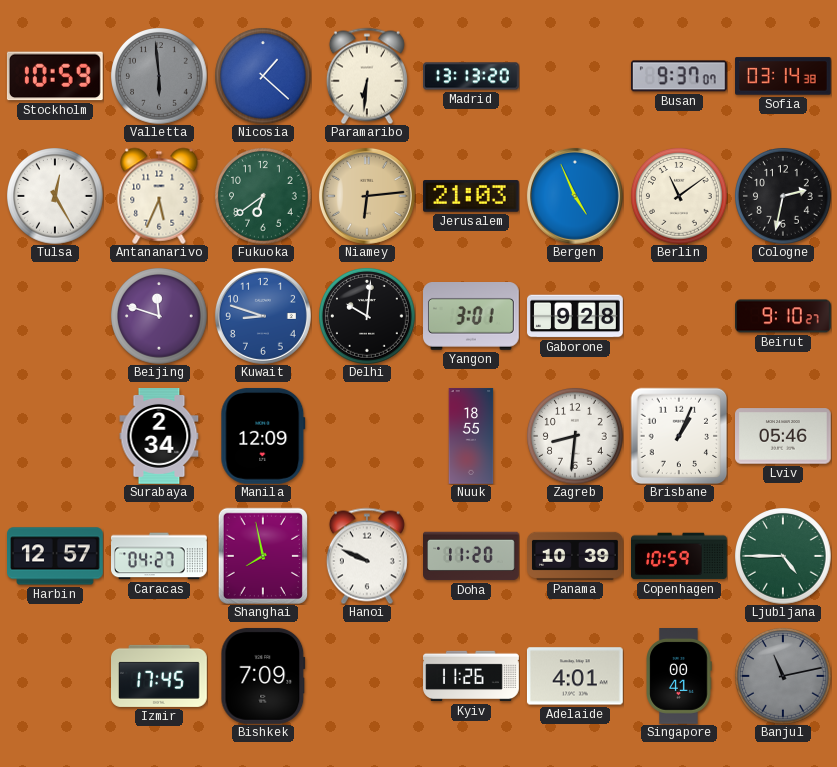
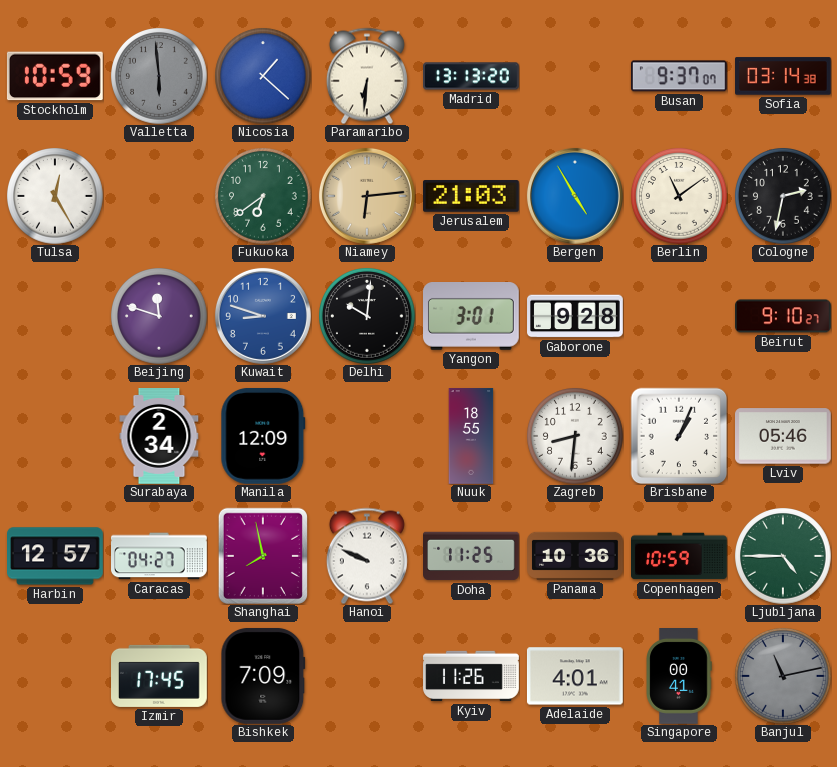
Antananarivo: 5:34 -> none
Bergen: 4:56 -> 4:55
Doha: 11:20 -> 11:25
Panama: 10:39 -> 10:36
